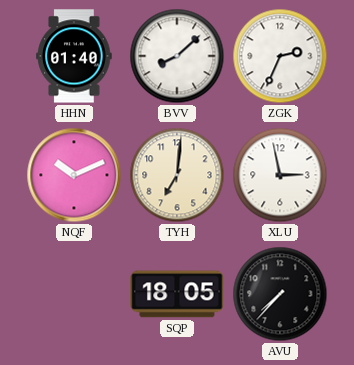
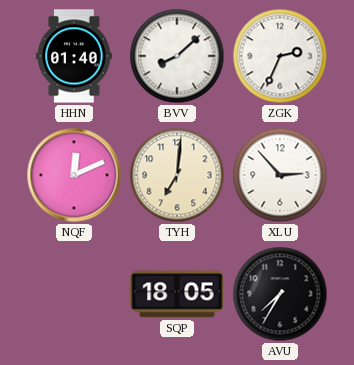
NQF: 10:11 -> 12:11
XLU: 2:58 -> 2:53
AVU: 7:37 -> 7:35
